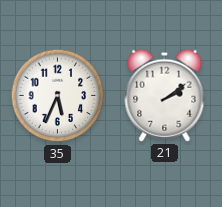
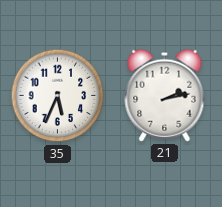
21: 2:09 -> 2:13
